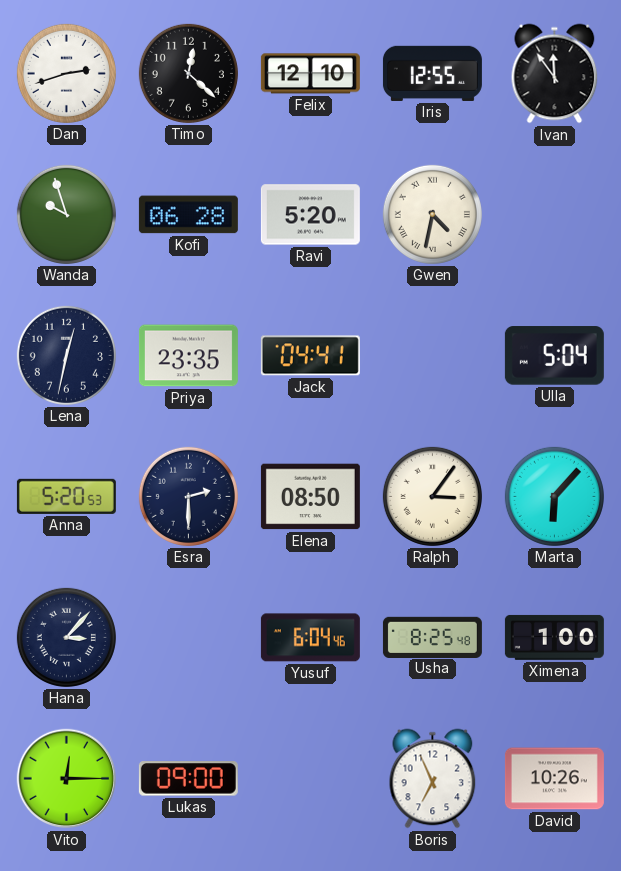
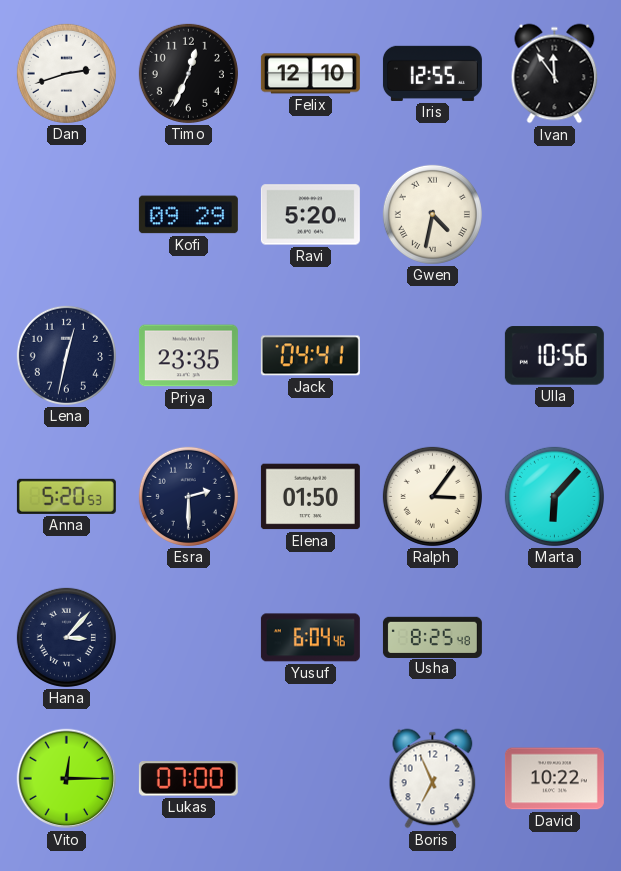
Timo: 12:22 -> 12:34
Wanda: 9:57 -> none
Kofi: 06:28 -> 09:29
Ulla: 5:04 -> 10:56
Elena: 08:50 -> 01:50
Ximena: 1:00 -> none
Lukas: 09:00 -> 07:00
David: 10:26 -> 10:22
